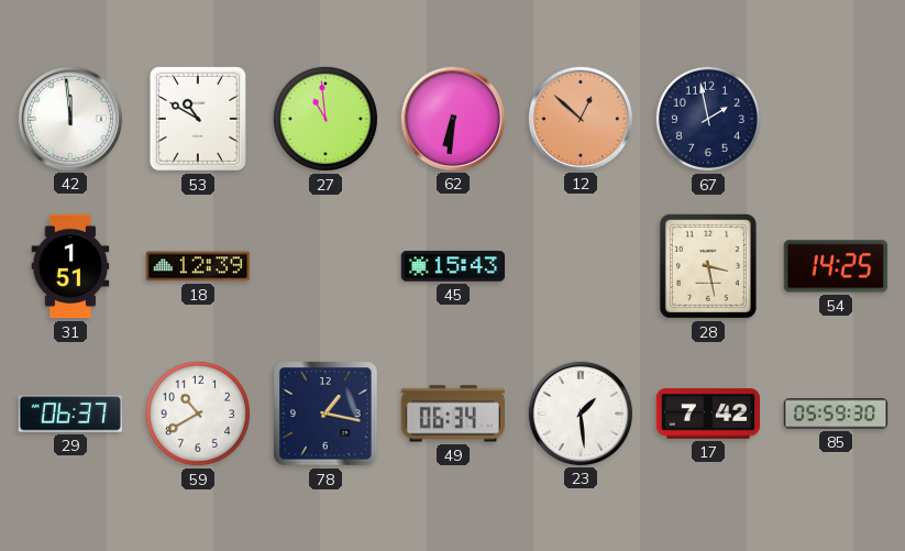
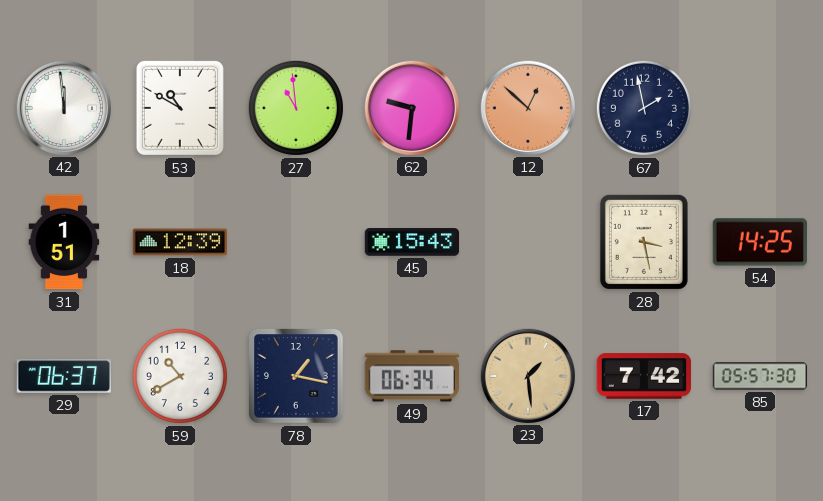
62: 6:31 -> 9:31
23 dial: white -> champagne
85: 05:59 -> 05:57
